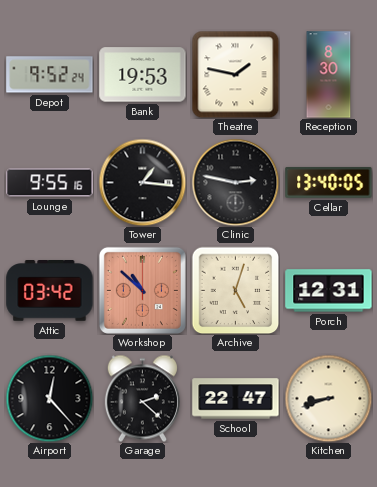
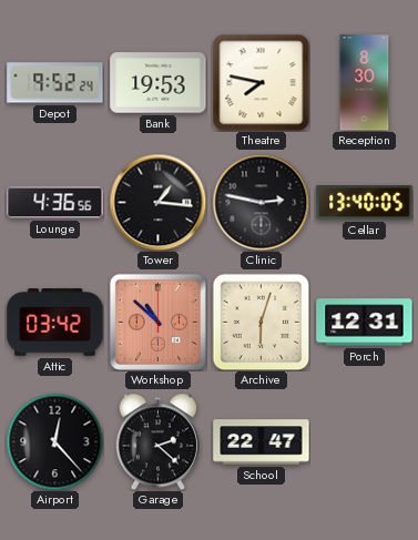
Theatre: 1:47 -> 7:47
Lounge: 9:55 -> 4:36
Archive: 5:03 -> 6:03
Kitchen: 8:42 -> none
